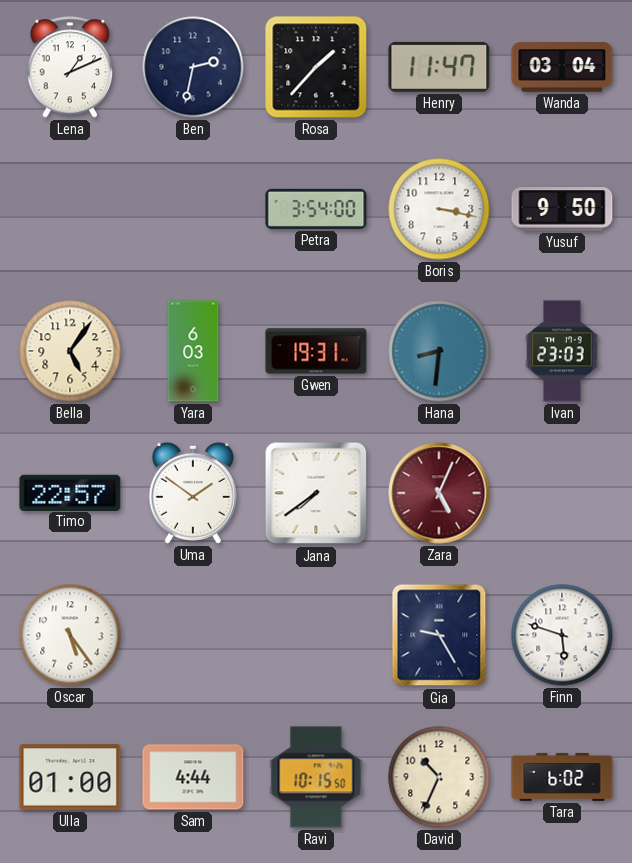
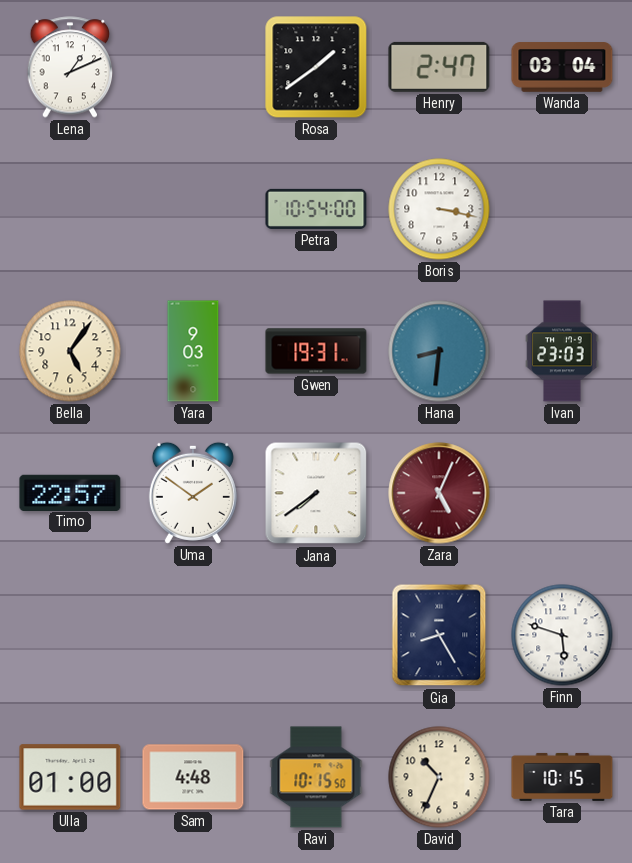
Ben: 2:32 -> none
Rosa: 1:37 -> 1:39
Henry: 11:47 -> 2:47
Petra: 3:54 -> 10:54
Yusuf: 9:50 -> none
Yara: 6:03 -> 9:03
Oscar: 5:24 -> none
Gia: 9:25 -> 8:25
Sam: 4:44 -> 4:48
Tara: 6:02 -> 10:15
